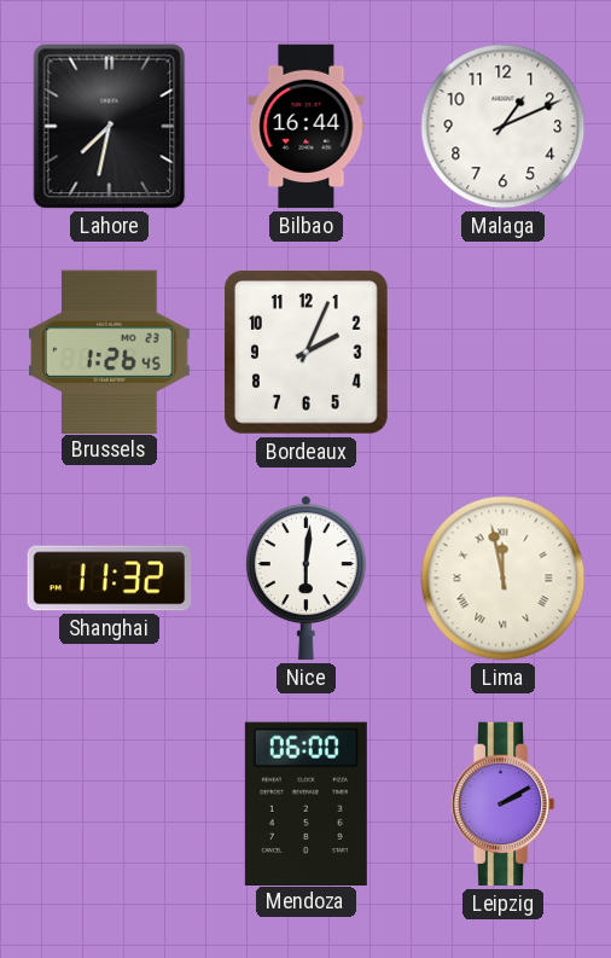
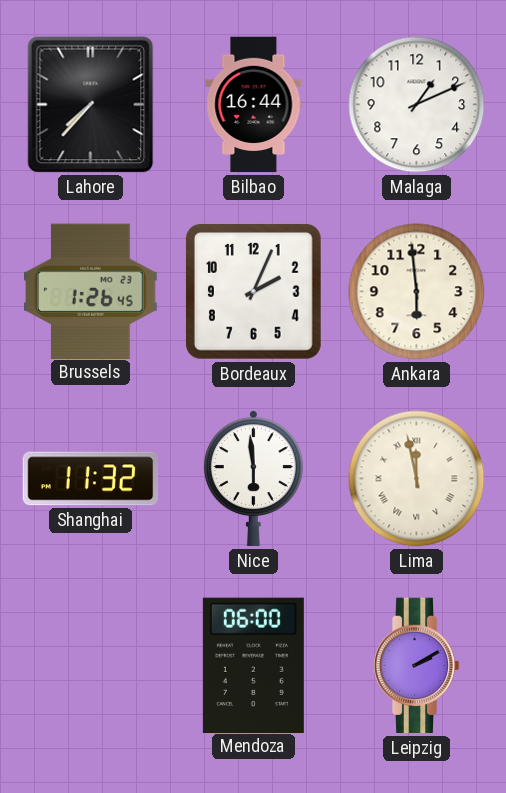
Lahore: 7:32 -> 7:37
Ankara: none -> 5:59
Nice: 6:01 -> 5:59
